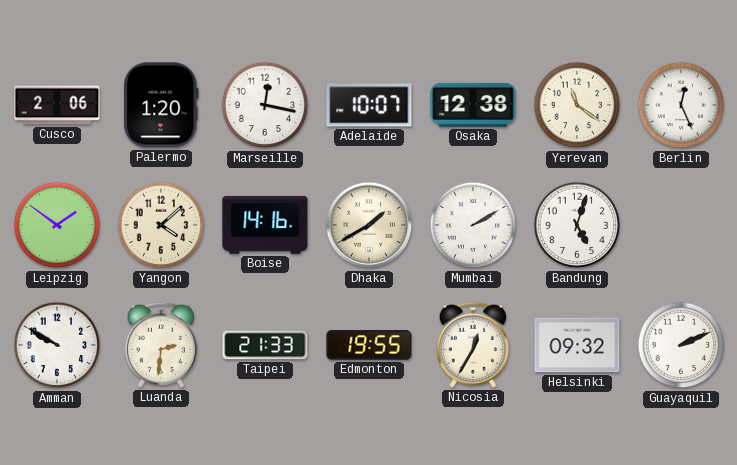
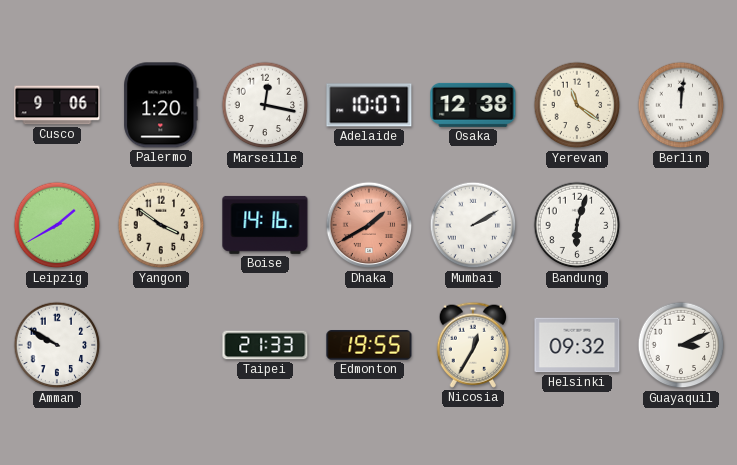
Cusco: 2:06 -> 9:06
Berlin: 12:26 -> 12:01
Leipzig: 1:51 -> 1:40
Yangon: 4:08 -> 3:51
Dhaka dial: cream -> salmon
Bandung: 5:03 -> 6:03
Luanda: 2:31 -> none
Guayaquil: 2:11 -> 3:11
